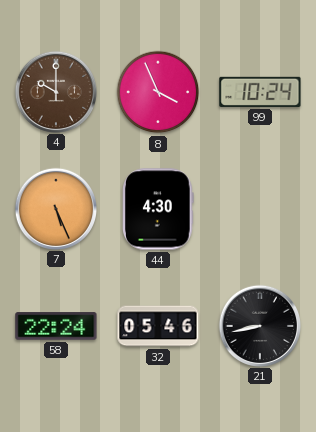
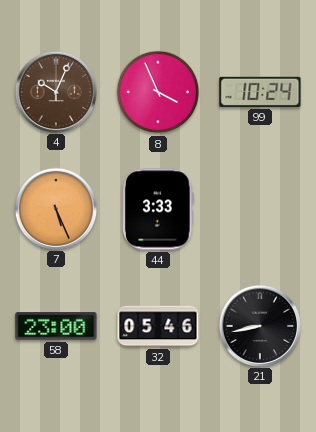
4: 10:00 -> 10:04
44: 4:30 -> 3:33
58: 22:24 -> 23:00
